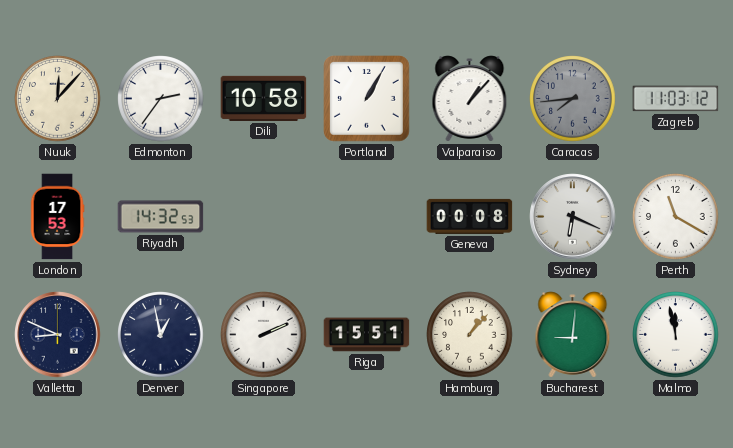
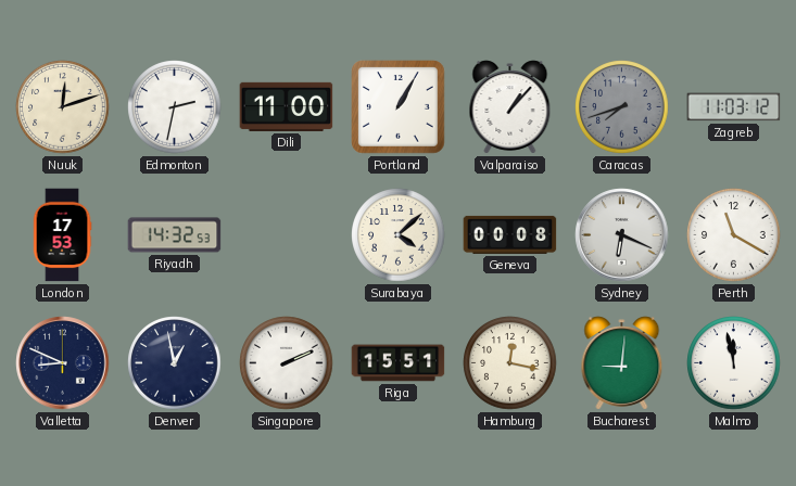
Nuuk: 12:07 -> 12:12
Edmonton: 2:36 -> 2:32
Dili: 10:58 -> 11:00
Caracas: 7:44 -> 7:42
Surabaya: none -> 4:08
Hamburg: 1:07 -> 12:17
